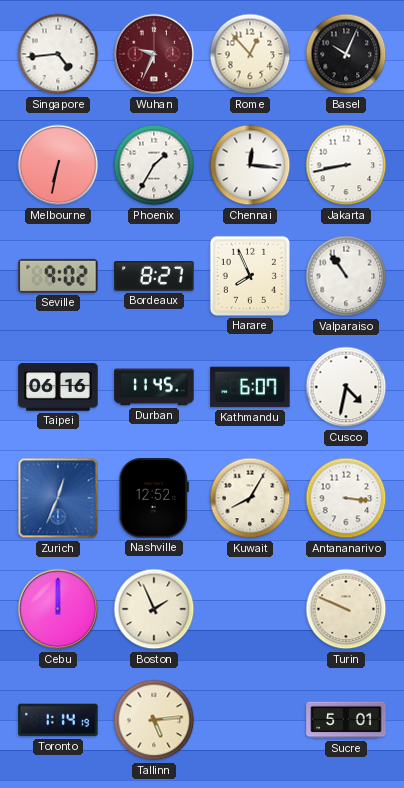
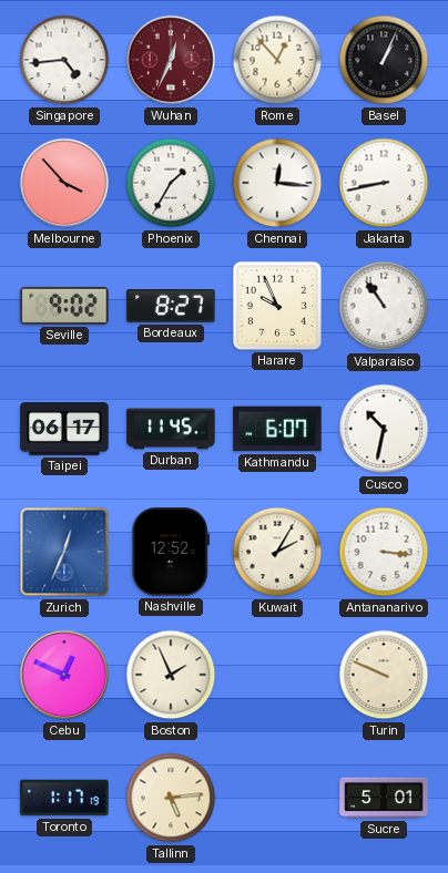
Wuhan: 9:34 -> 12:34
Basel: 10:04 -> 1:04
Melbourne: 6:32 -> 3:53
Harare: 7:56 -> 9:56
Taipei: 06:16 -> 06:17
Cusco: 4:32 -> 10:32
Kuwait: 8:05 -> 2:05
Cebu: 12:00 -> 12:49
Toronto: 1:14 -> 1:17
